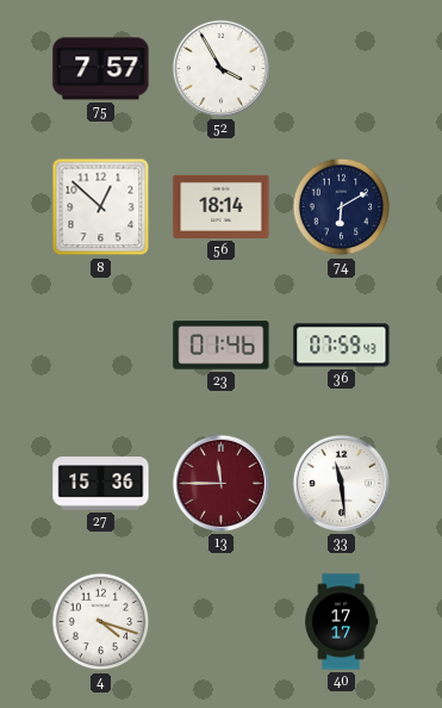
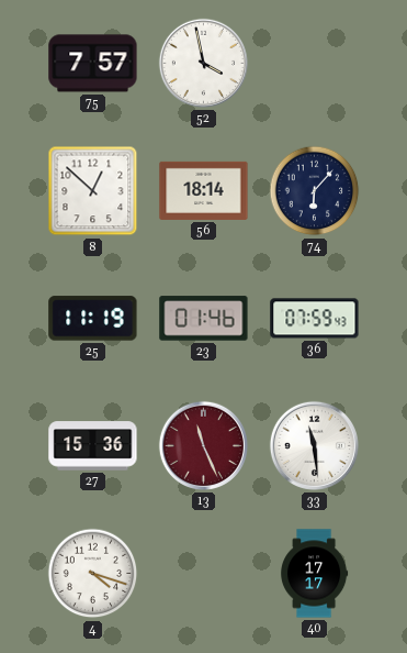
52: 3:55 -> 3:58
74: 6:10 -> 6:07
25: none -> 11:19
13: 11:45 -> 11:26
